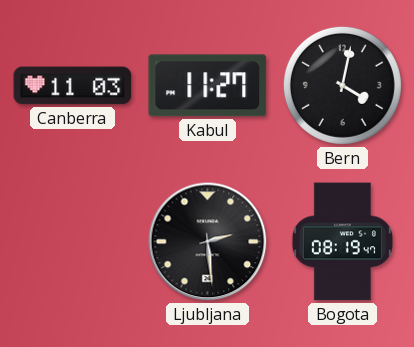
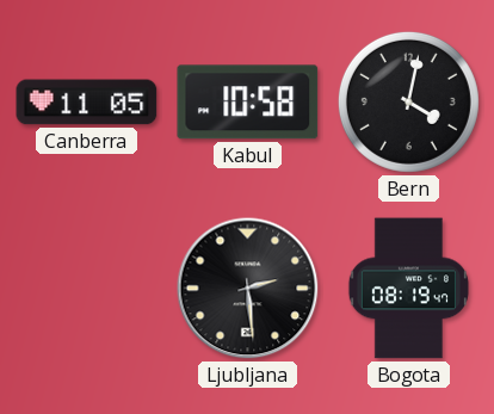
Canberra: 11:03 -> 11:05
Kabul: 11:27 -> 10:58
